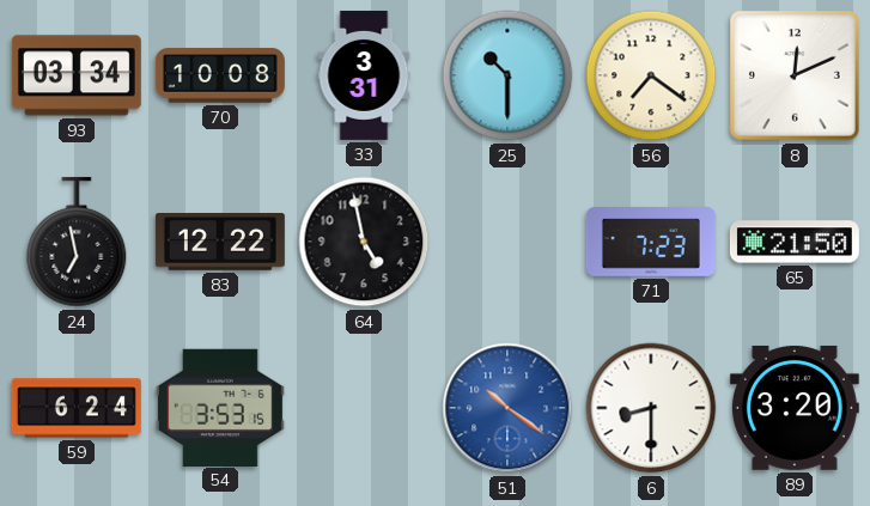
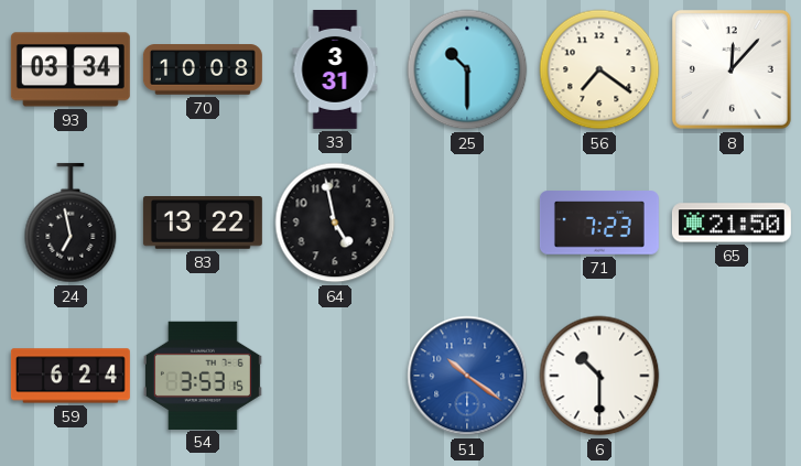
8: 12:11 -> 12:07
83: 12:22 -> 13:22
6: 8:30 -> 10:30
89: 3:20 -> none
